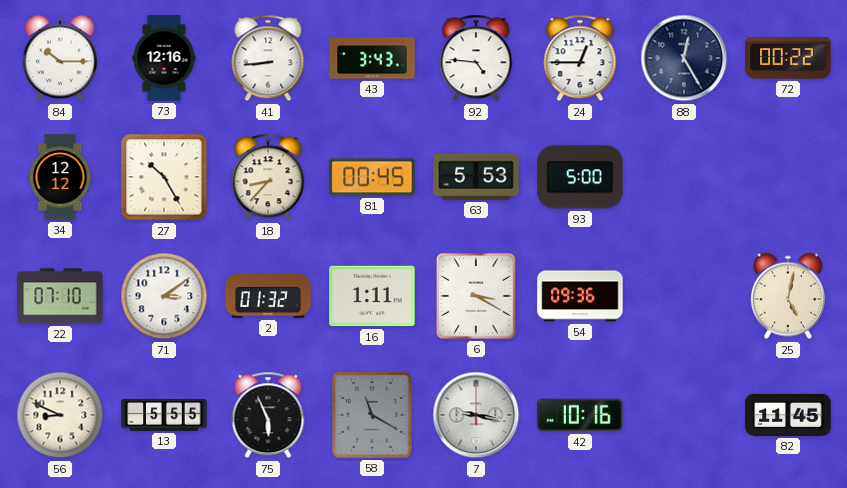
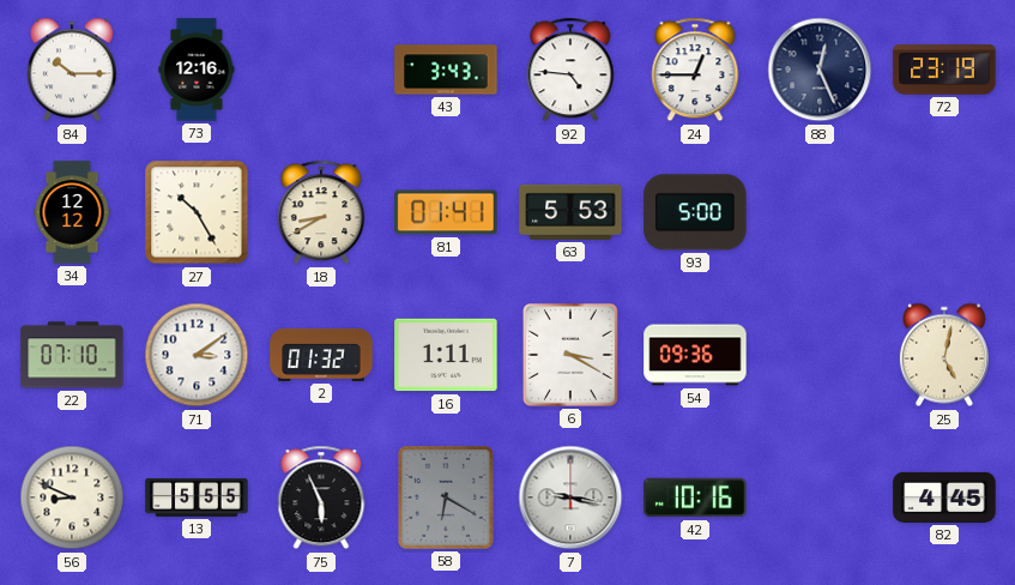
41: 8:44 -> none
88: 12:25 -> 12:26
72: 00:22 -> 23:19
18: 8:37 -> 8:40
81: 00:45 -> 01:41
58: 11:20 -> 6:20
82: 11:45 -> 4:45
